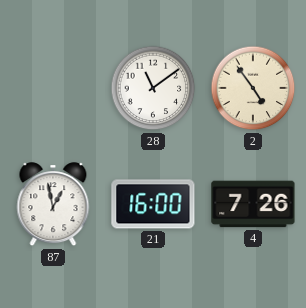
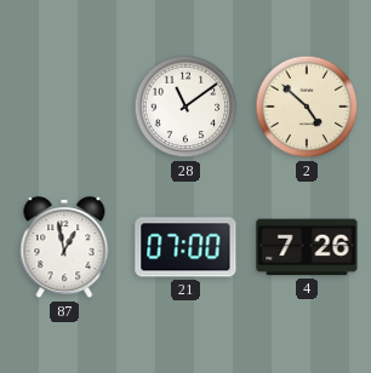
2: 4:54 -> 4:52
21: 16:00 -> 07:00
